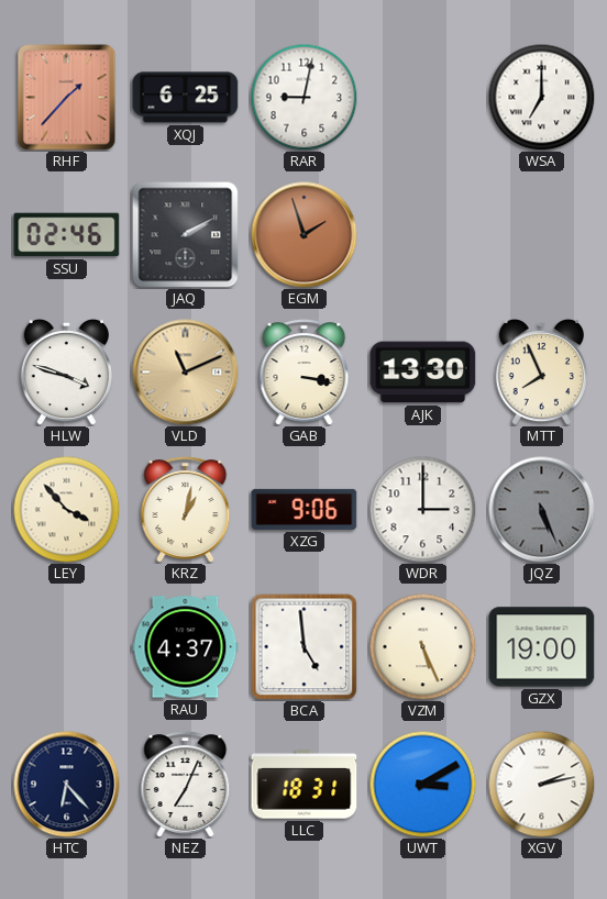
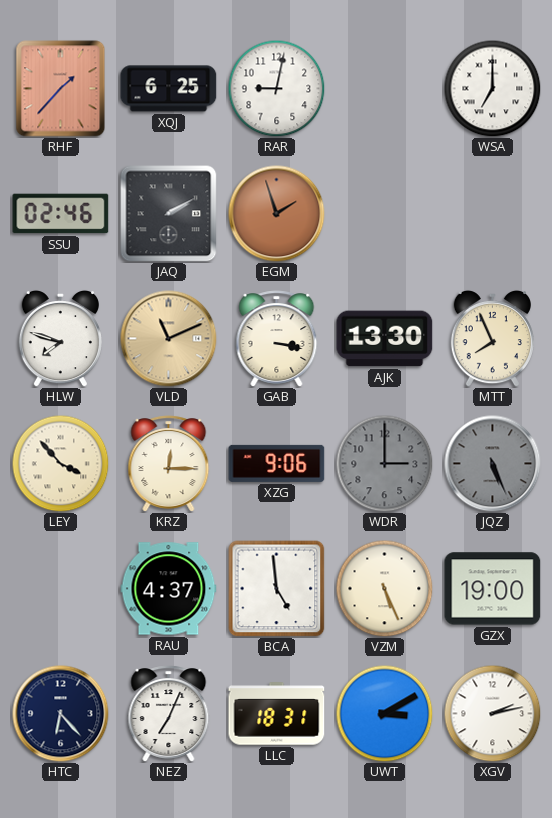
HLW: 3:48 -> 7:48
KRZ: 1:02 -> 12:15
WDR dial: white -> grey
